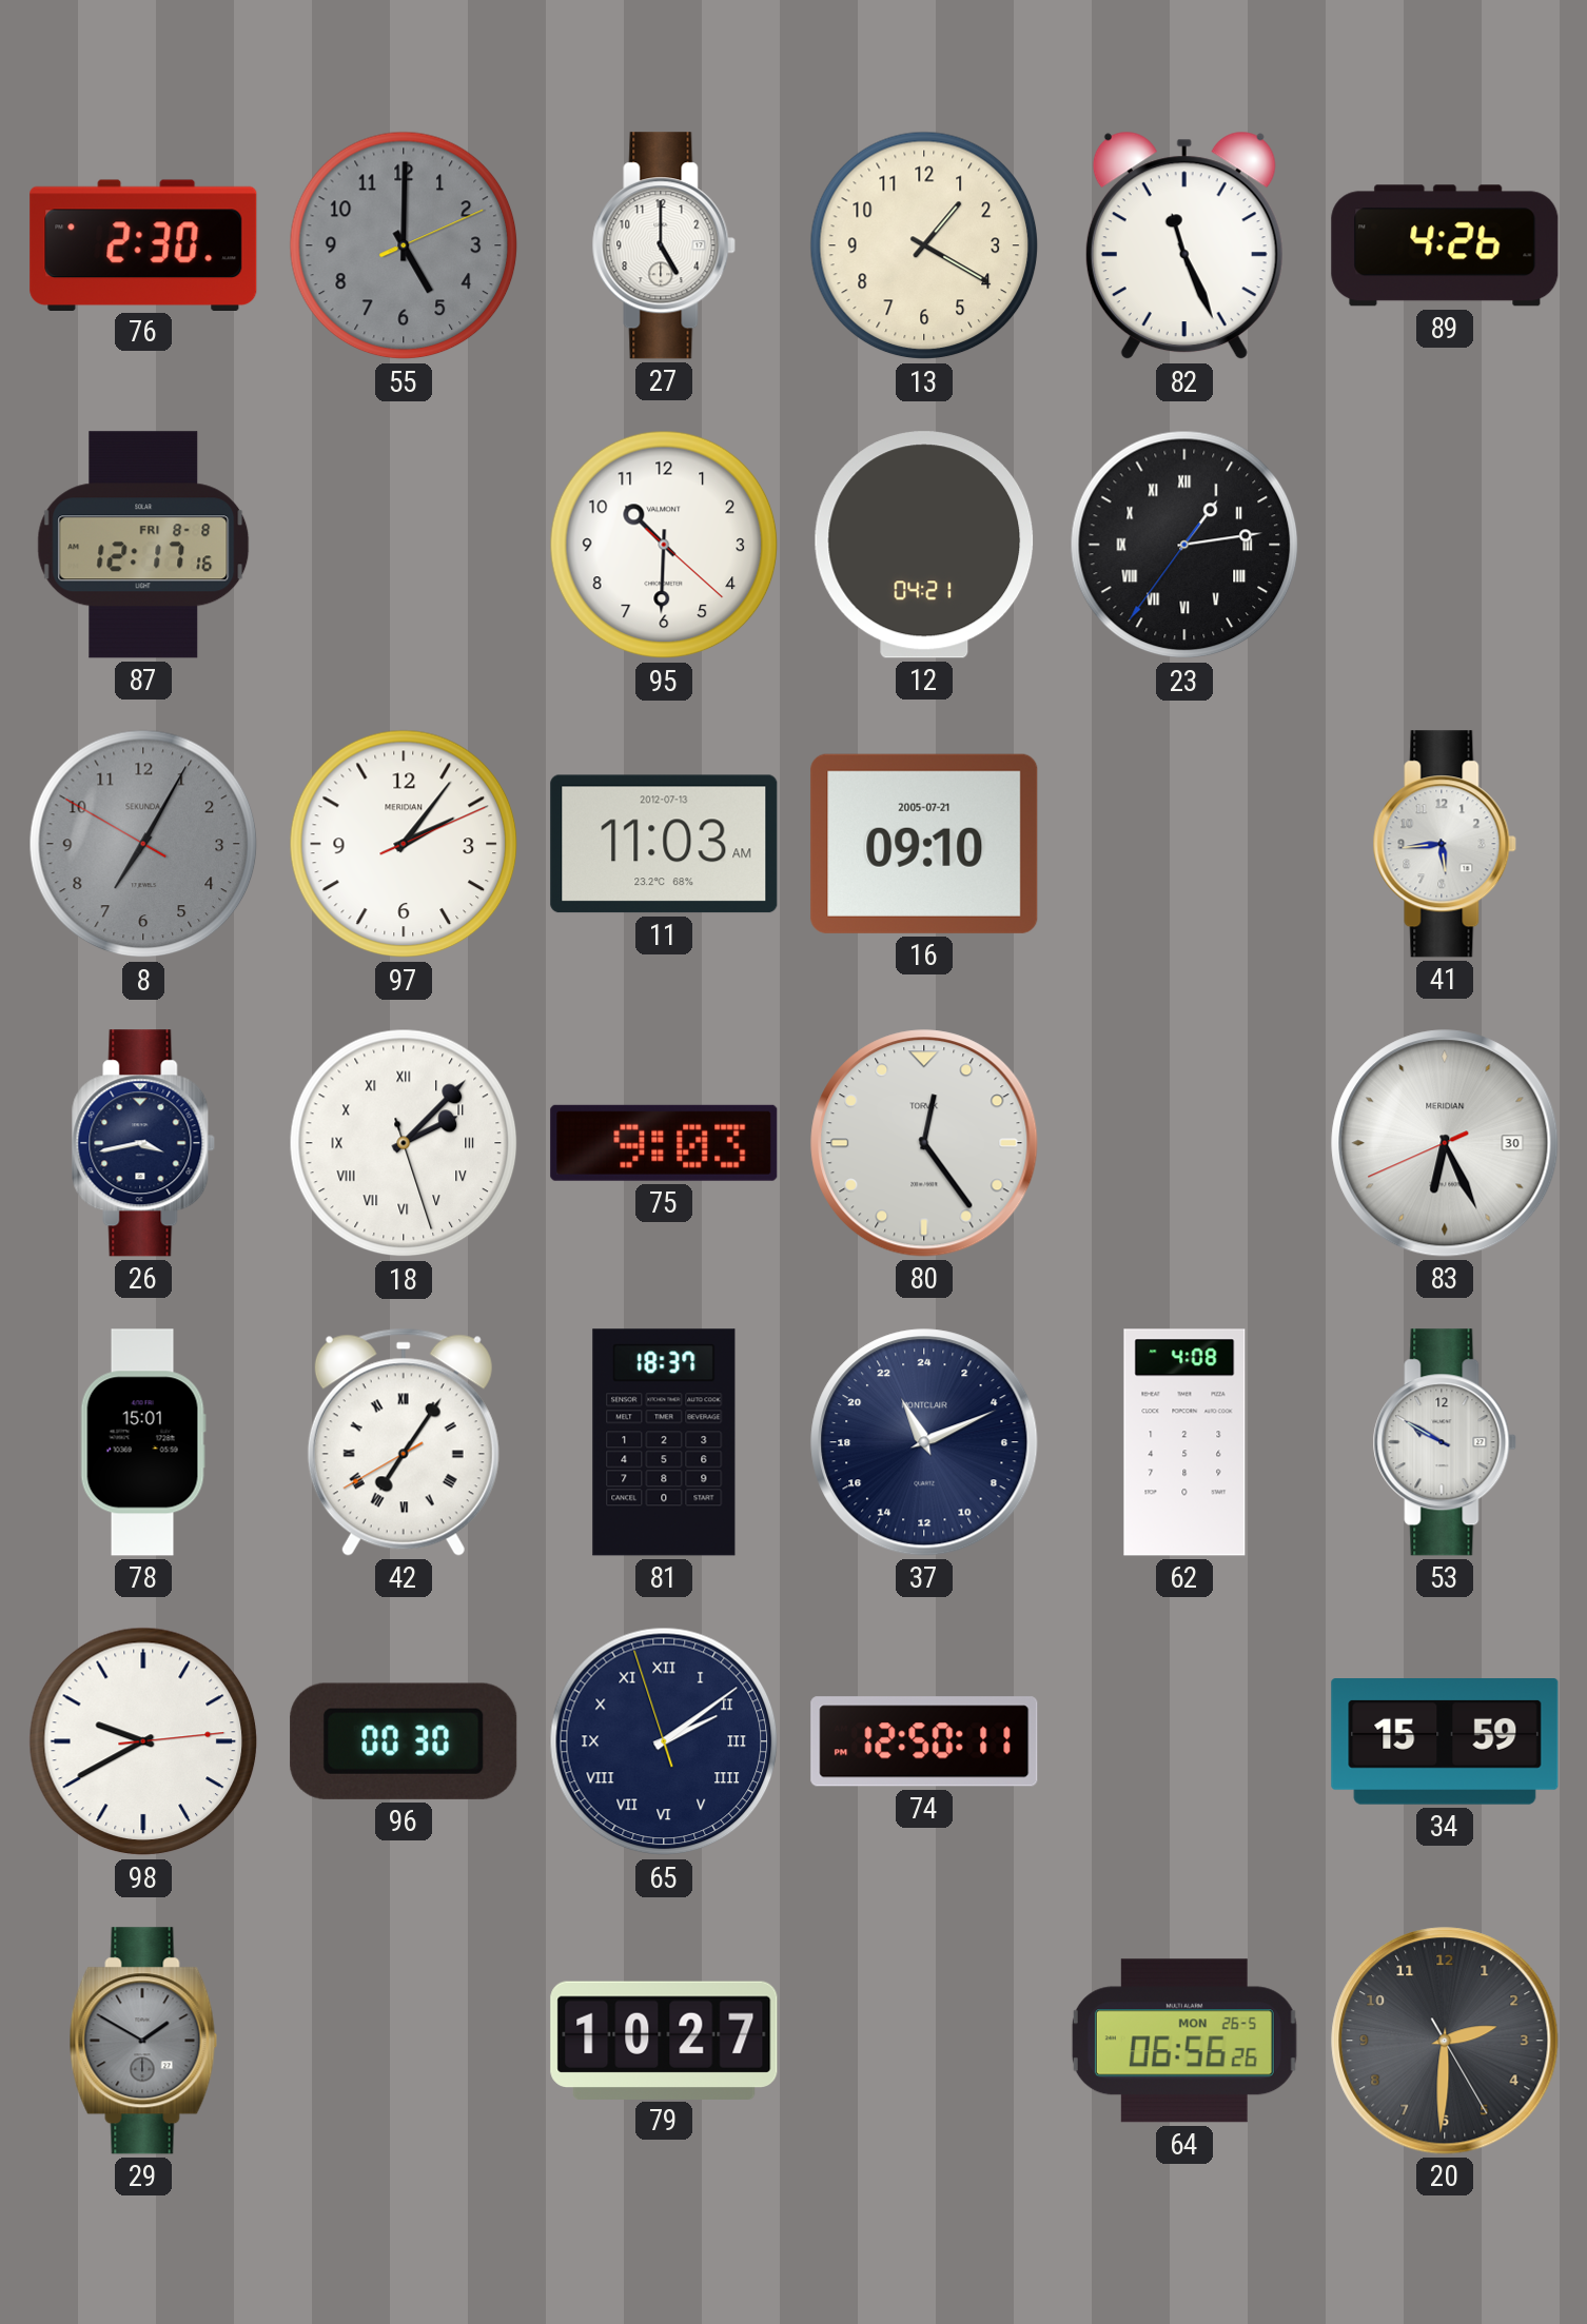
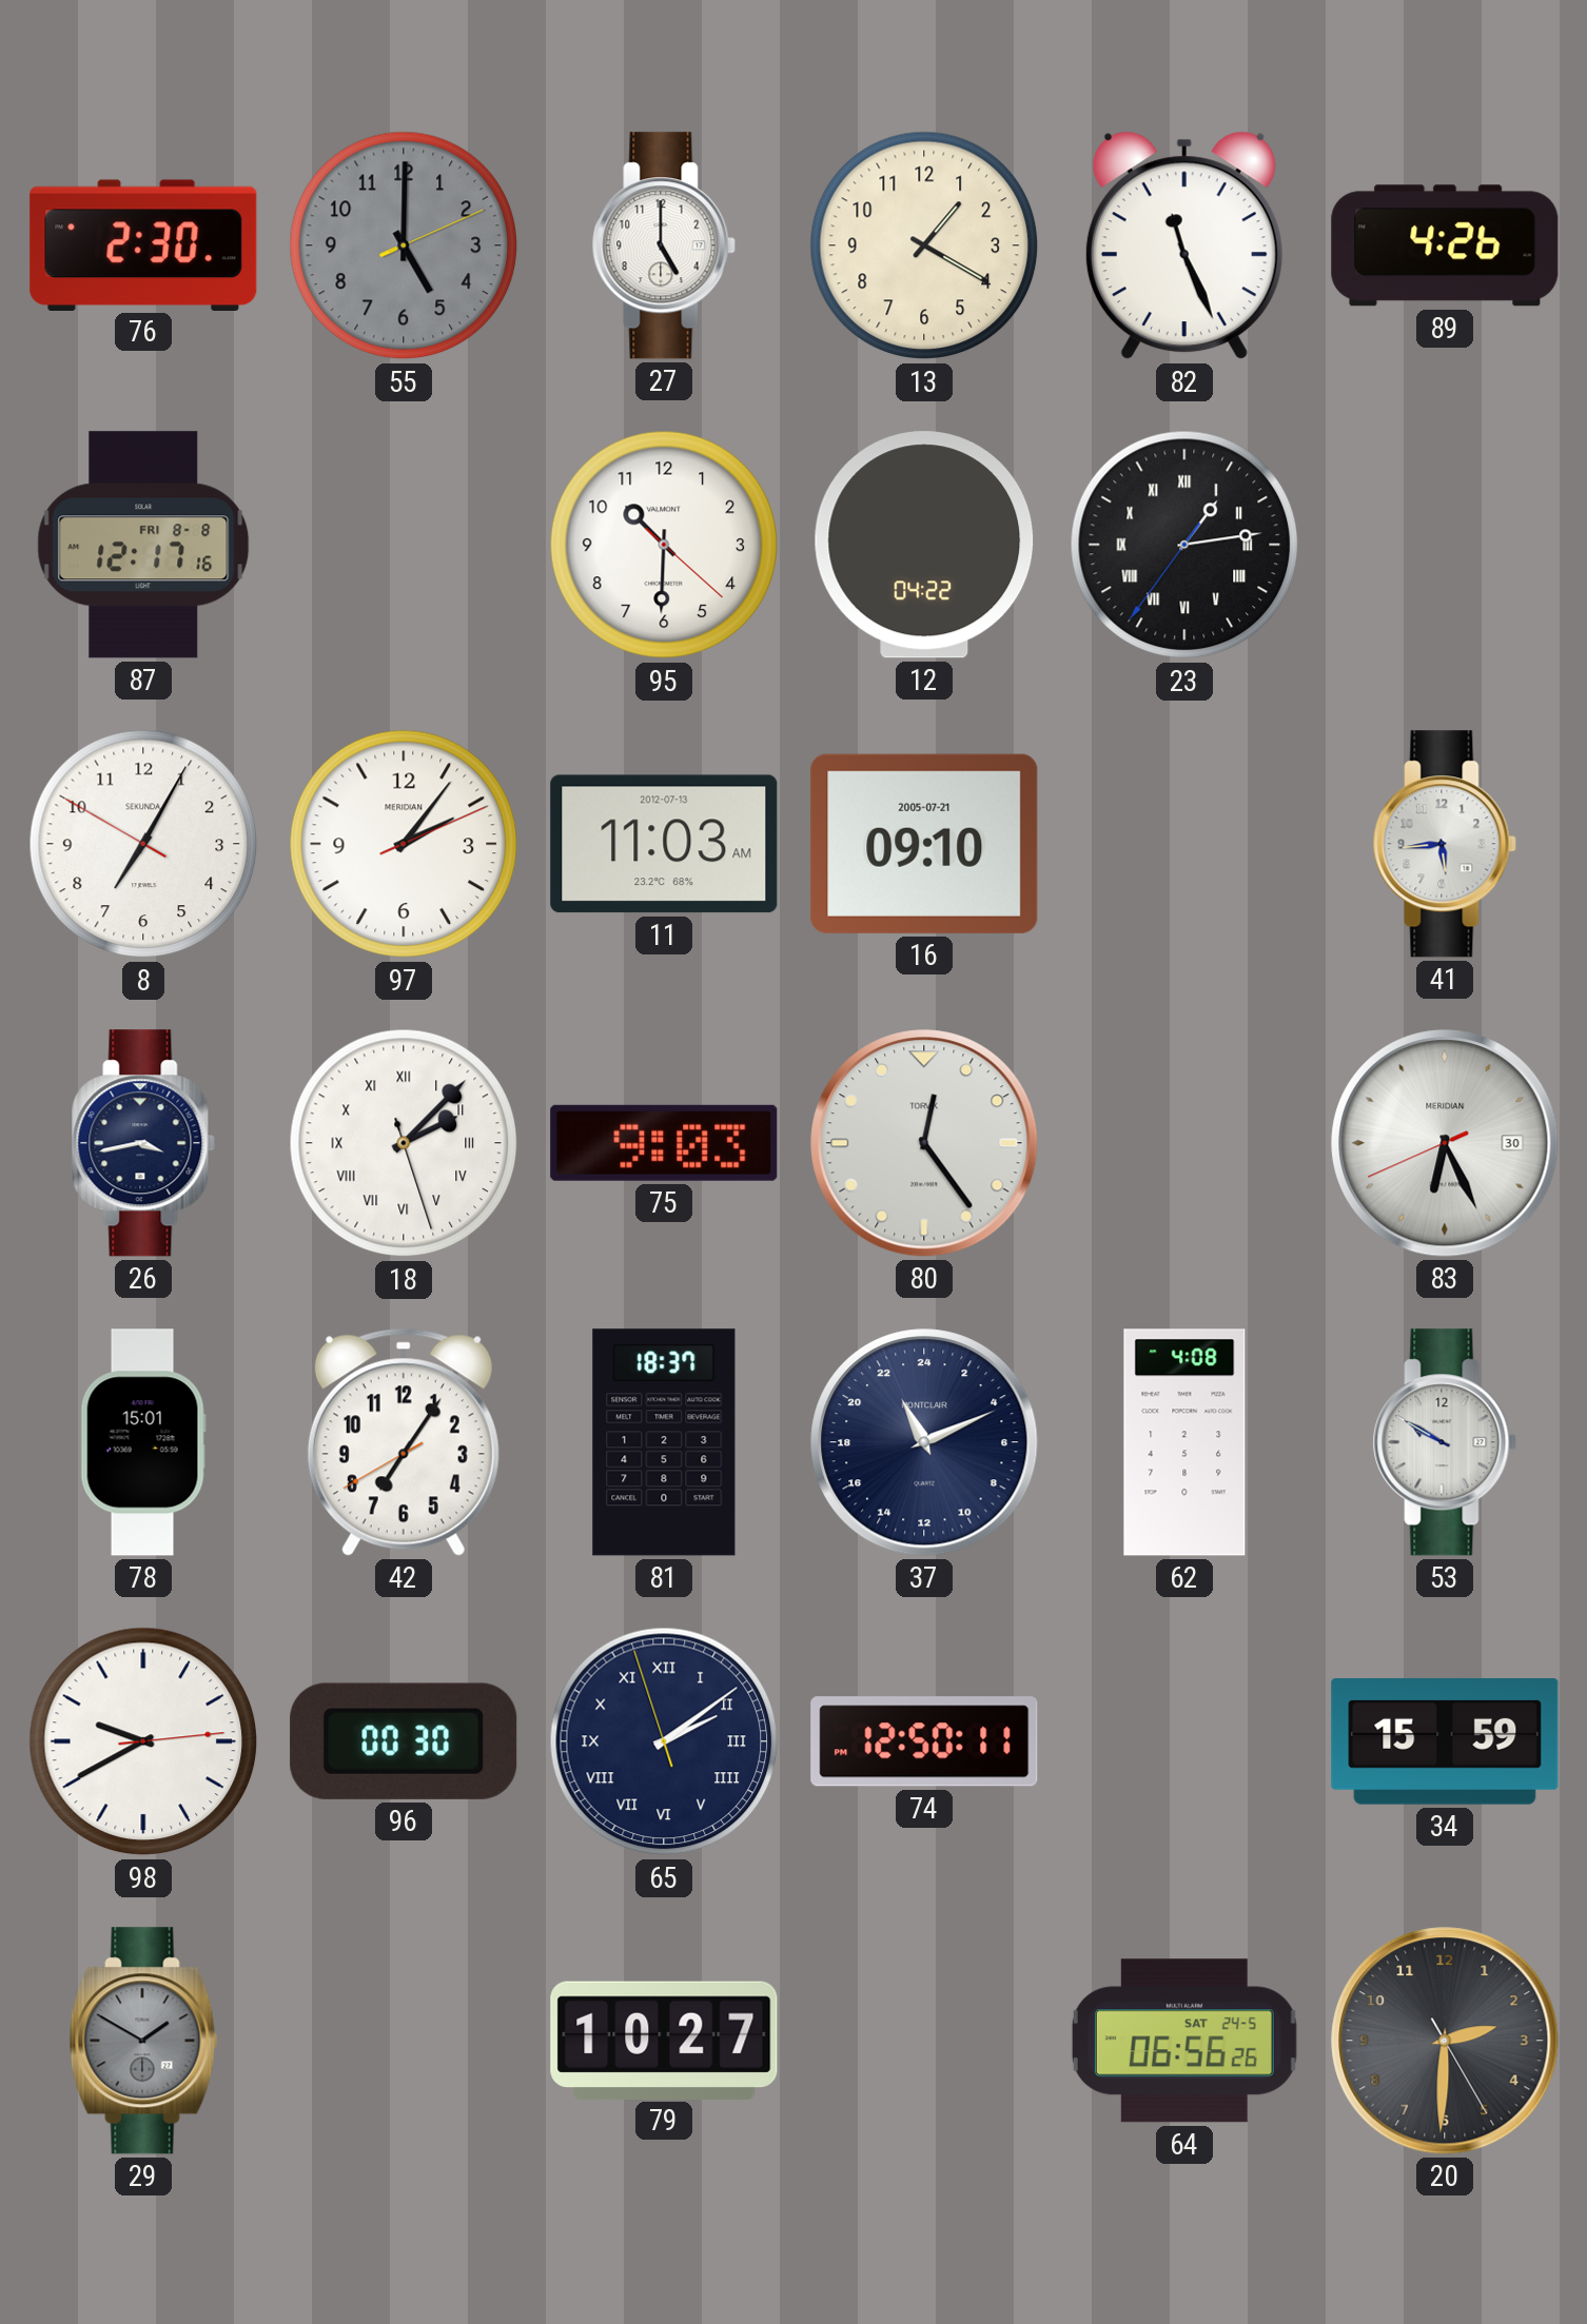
12: 04:21 -> 04:22
8 dial: grey -> white
42 numerals: Roman -> Arabic
64 date: MON 26-5 -> SAT 24-5
